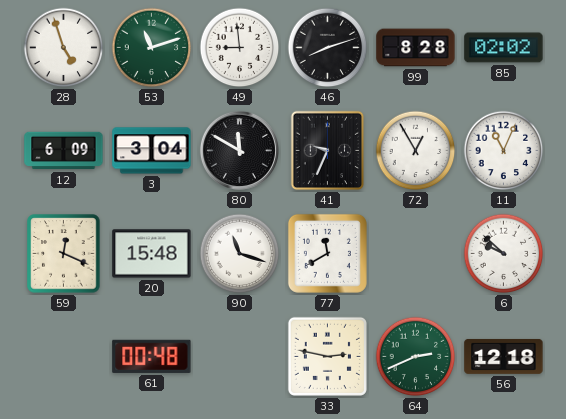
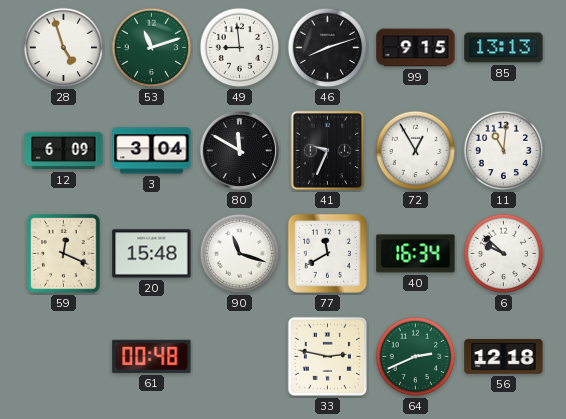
99: 8:28 -> 9:15
85: 02:02 -> 13:13
11: 11:04 -> 11:01
40: none -> 16:34
